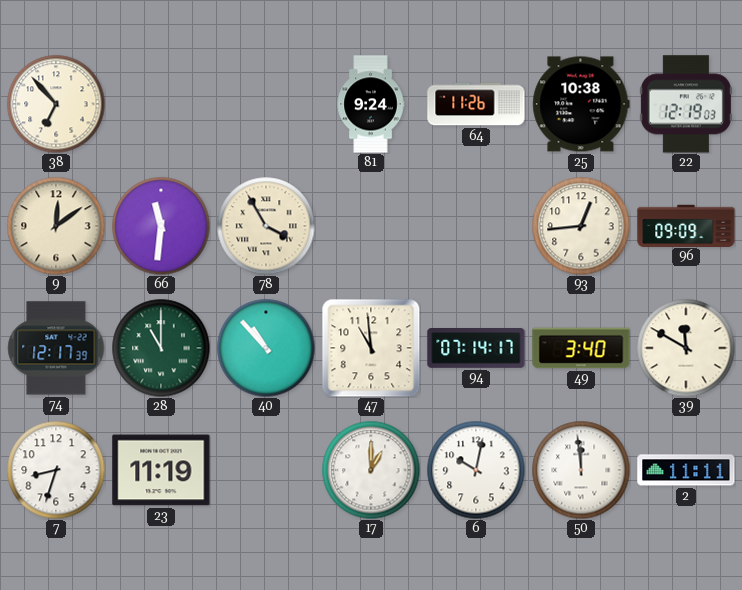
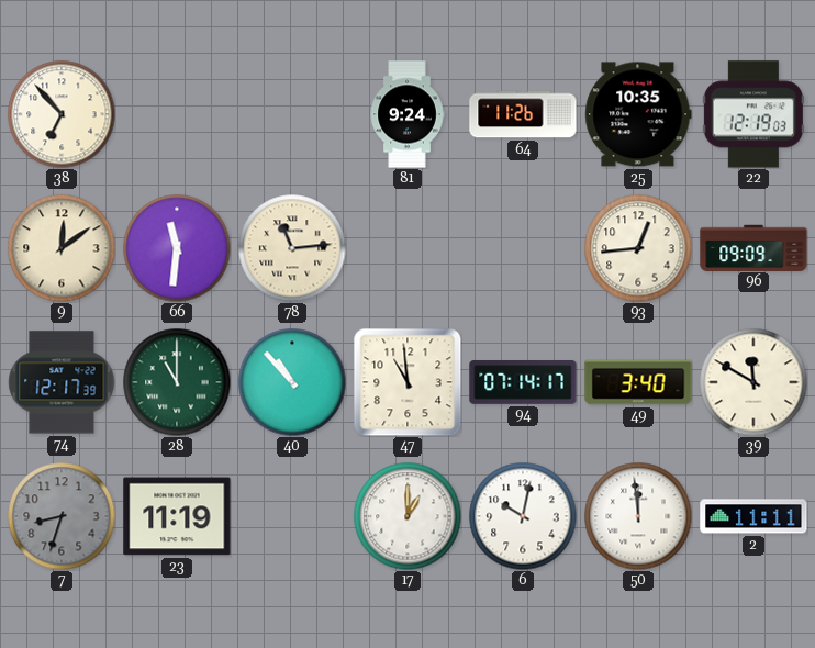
25: 10:38 -> 10:35
78: 3:55 -> 11:14
7 dial: white -> grey
